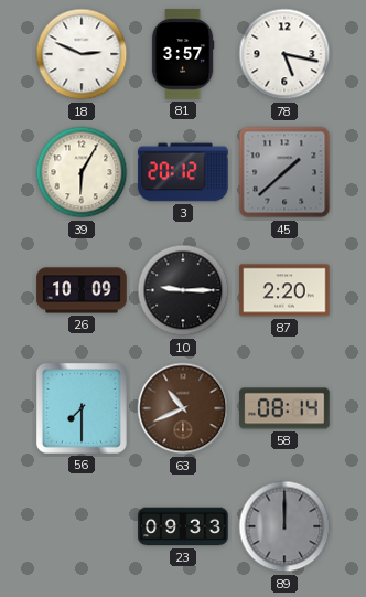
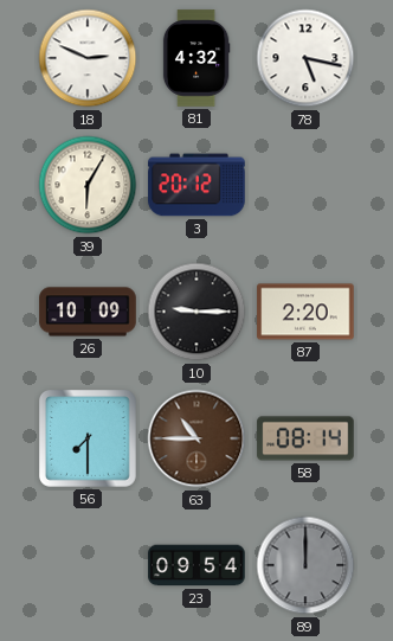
81: 3:57 -> 4:32
45: 1:38 -> none
63: 10:41 -> 10:45
23: 09:33 -> 09:54
